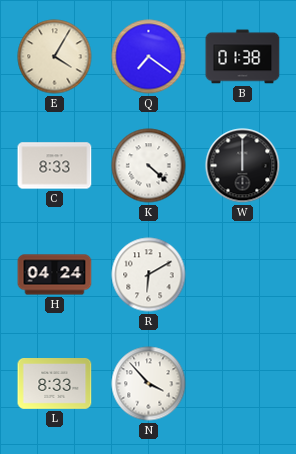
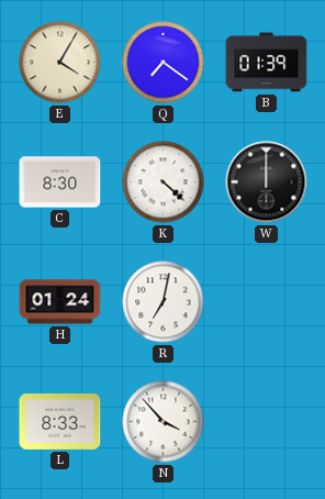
B: 01:38 -> 01:39
C: 8:33 -> 8:30
H: 04:24 -> 01:24
R: 6:10 -> 7:02
